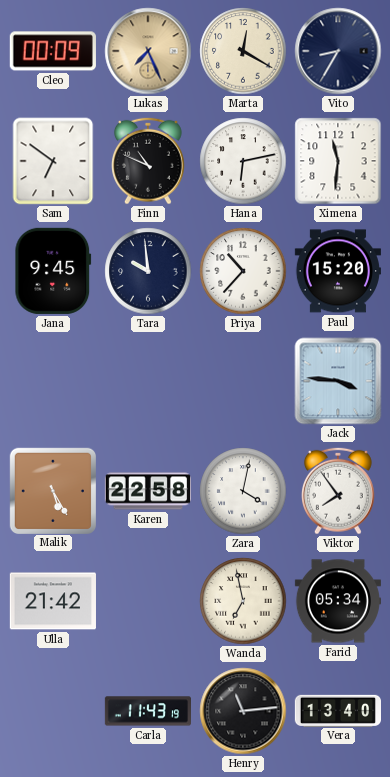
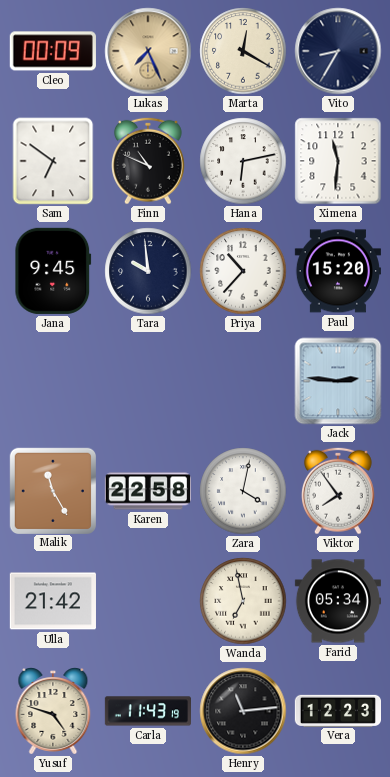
Jack: 3:46 -> 2:46
Malik: 5:25 -> 11:25
Yusuf: none -> 4:48
Vera: 13:40 -> 12:23
